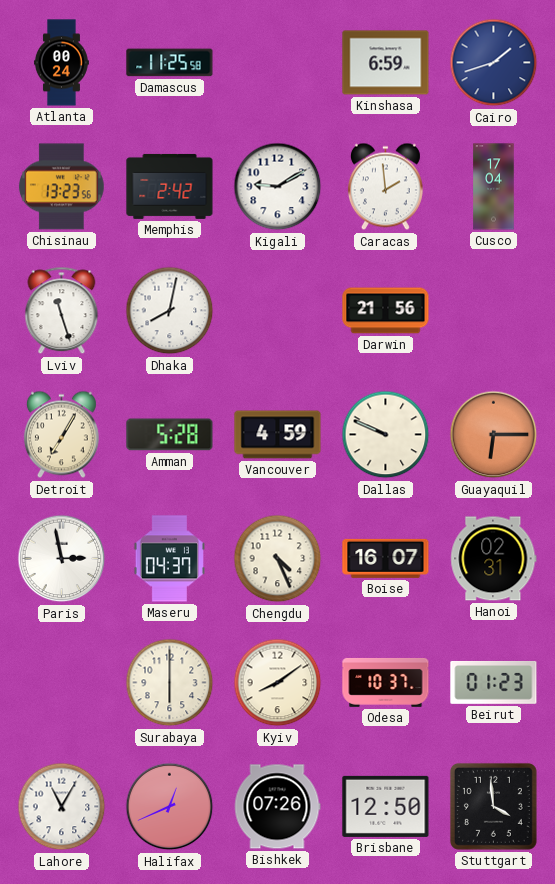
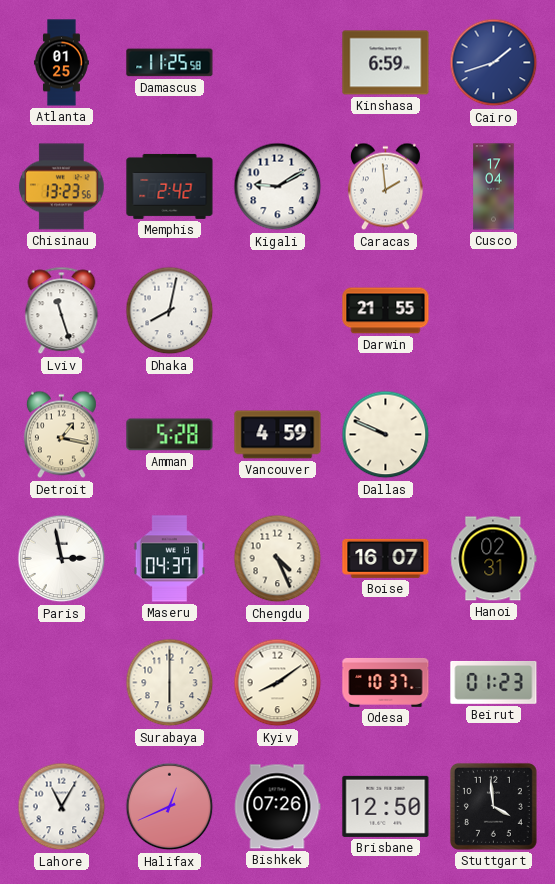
Atlanta: 00:24 -> 01:25
Darwin: 21:56 -> 21:55
Detroit: 7:05 -> 1:17
Guayaquil: 6:15 -> none
